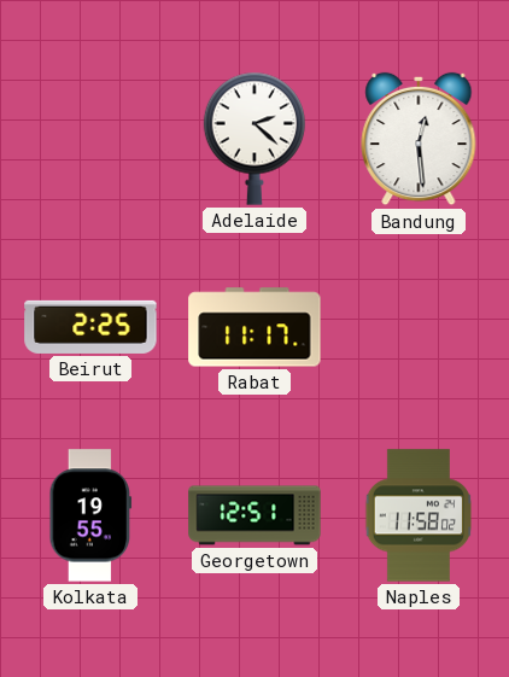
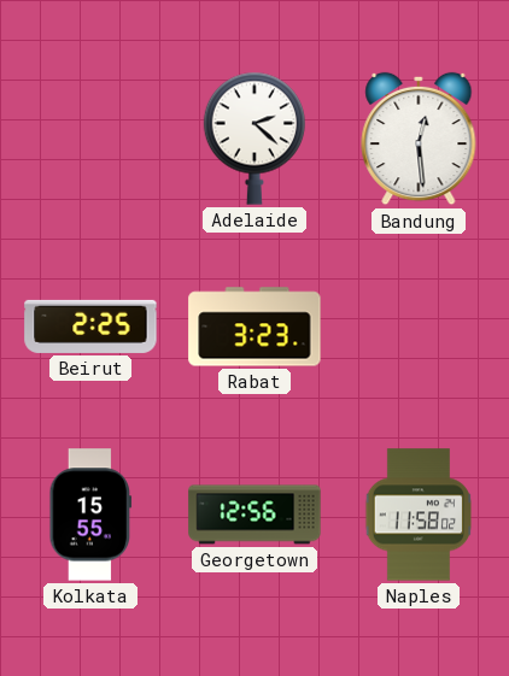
Rabat: 11:17 -> 3:23
Kolkata: 19:55 -> 15:55
Georgetown: 12:51 -> 12:56
